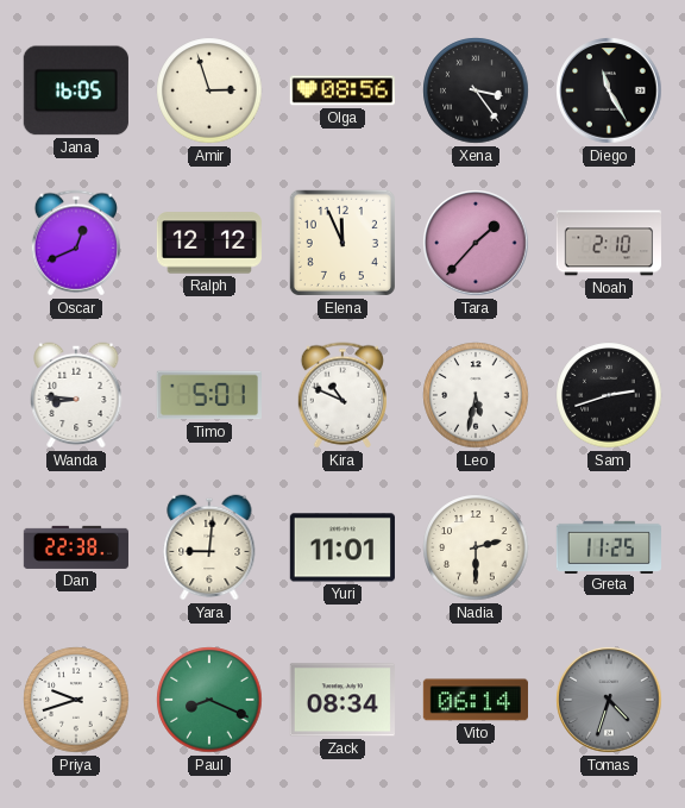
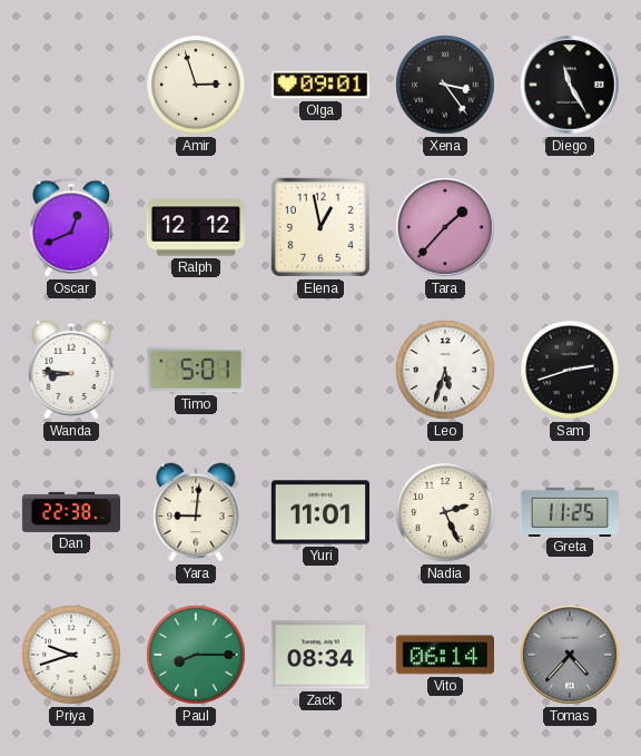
Jana: 16:05 -> none
Olga: 08:56 -> 09:01
Elena: 11:56 -> 12:58
Noah: 2:10 -> none
Kira: 10:49 -> none
Leo: 5:32 -> 5:33
Nadia: 2:30 -> 2:26
Paul: 8:19 -> 8:15
Tomas: 4:33 -> 4:37
